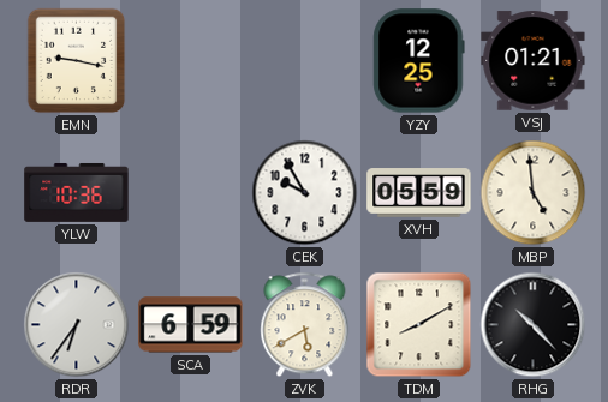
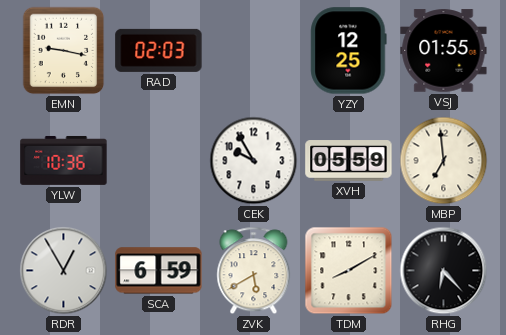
RAD: none -> 02:03
VSJ: 01:21 -> 01:55
MBP: 4:59 -> 6:59
RDR: 6:36 -> 12:55
RHG: 10:23 -> 6:23
